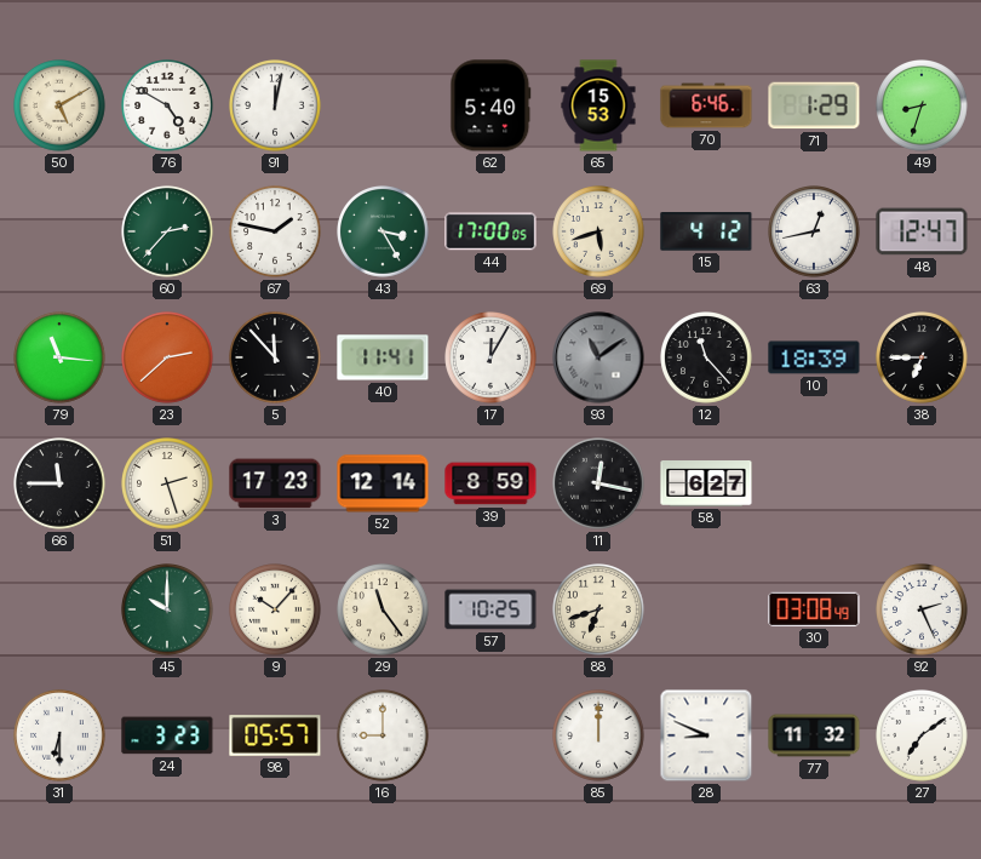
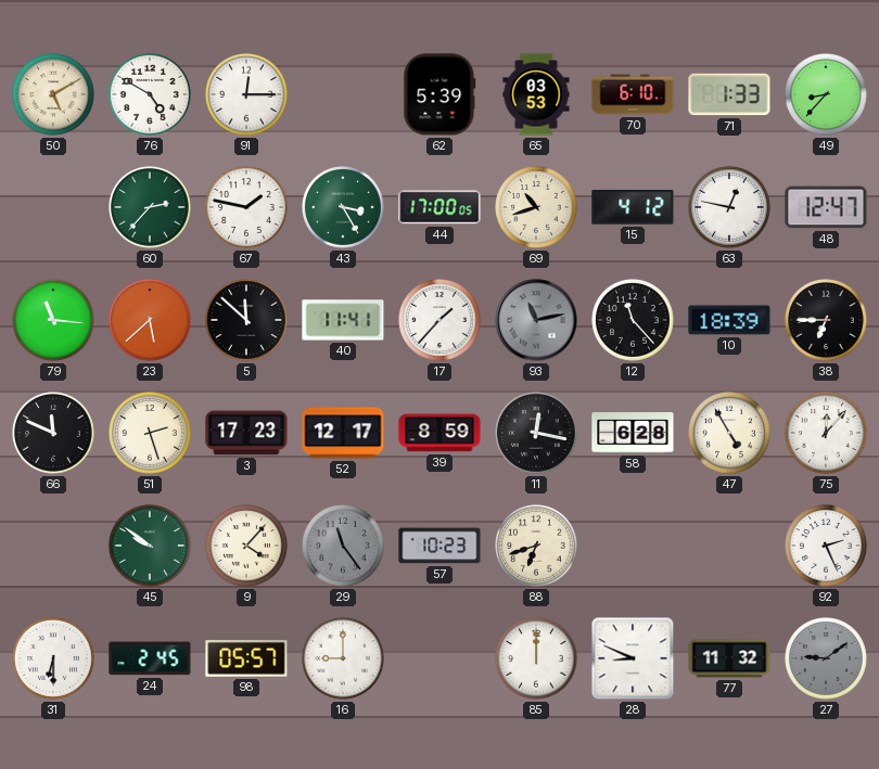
91: 12:02 -> 12:15
62: 5:40 -> 5:39
65: 15:53 -> 03:53
70: 6:46 -> 6:10
71: 1:29 -> 1:33
49: 8:33 -> 8:37
69: 5:42 -> 10:42
63: 12:43 -> 12:47
23: 2:38 -> 5:38
5: 11:53 -> 11:52
17: 12:05 -> 1:37
93: 11:09 -> 11:13
66: 11:45 -> 11:49
52: 12:14 -> 12:17
58: 6:27 -> 6:28
47: none -> 4:55
75: none -> 12:07
45: 10:00 -> 9:51
9: 10:07 -> 4:07
29 dial: cream -> grey
57: 10:25 -> 10:23
30: 03:08 -> none
24: 3:23 -> 2:45
27: 7:09 -> 9:09
27 dial: white -> grey
